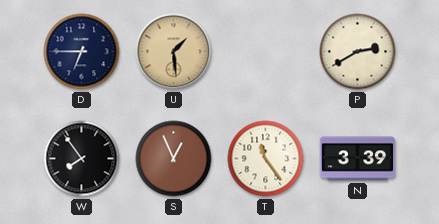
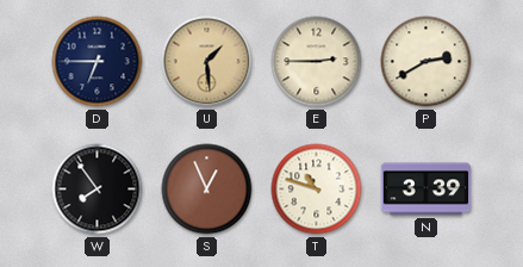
E: none -> 2:45
T: 11:24 -> 10:48
